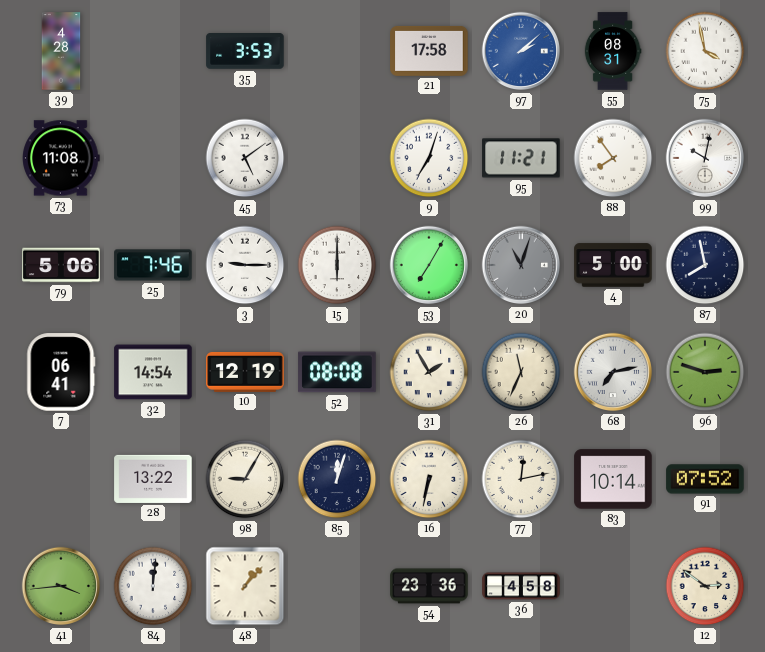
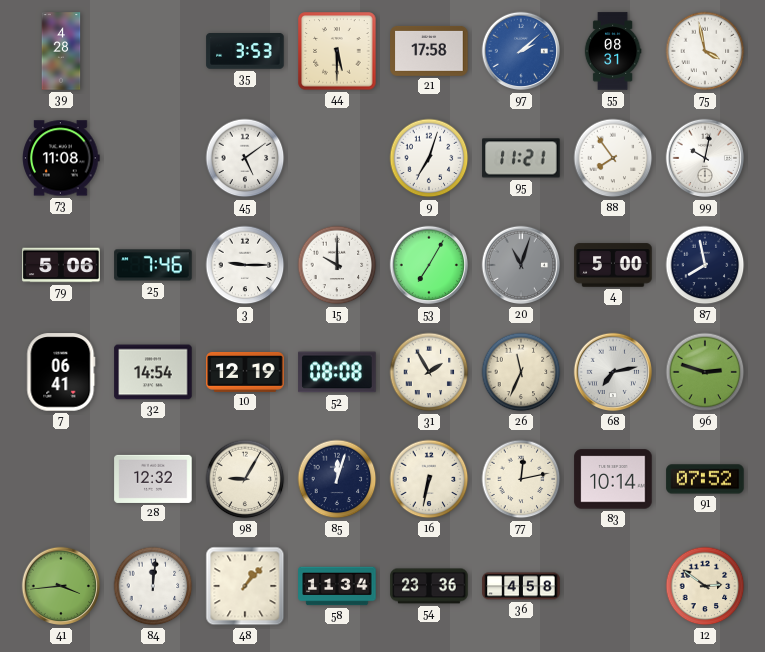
44: none -> 5:30
15: 6:00 -> 10:00
28: 13:22 -> 12:32
58: none -> 11:34
